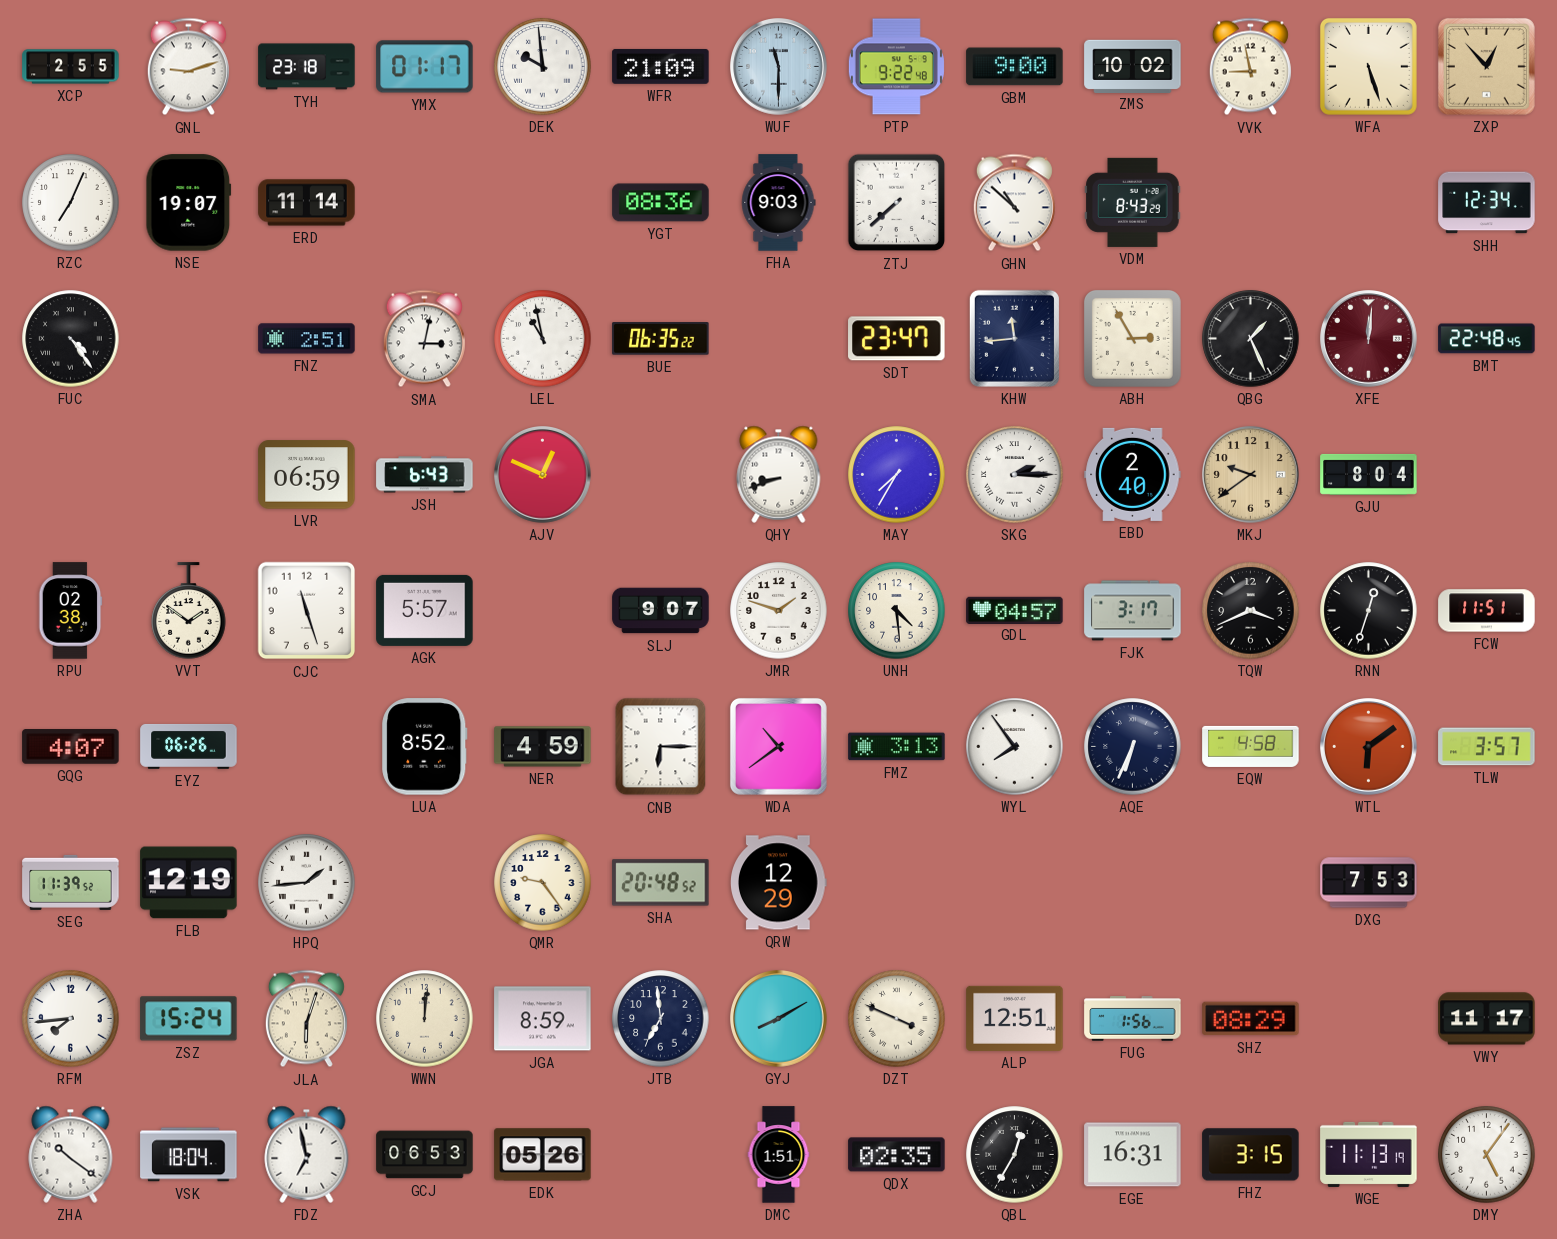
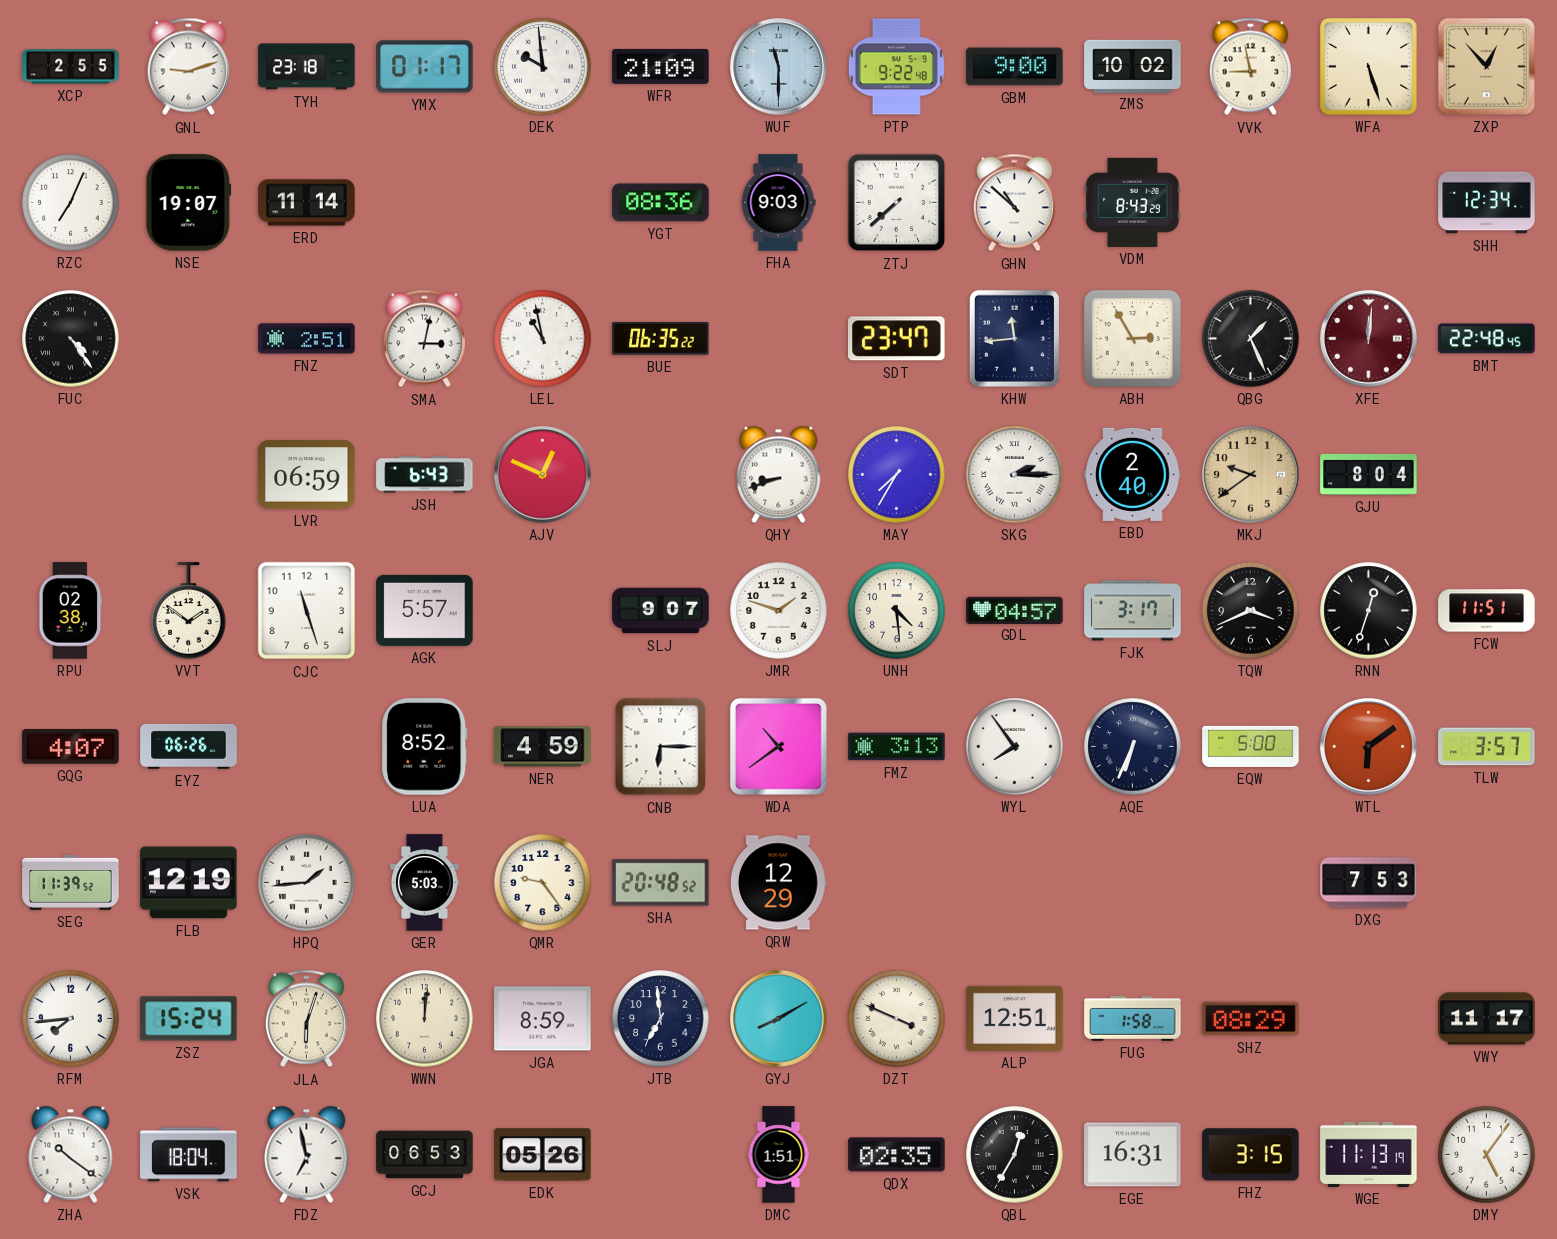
EQW: 4:58 -> 5:00
GER: none -> 5:03
FUG: 1:56 -> 1:58
